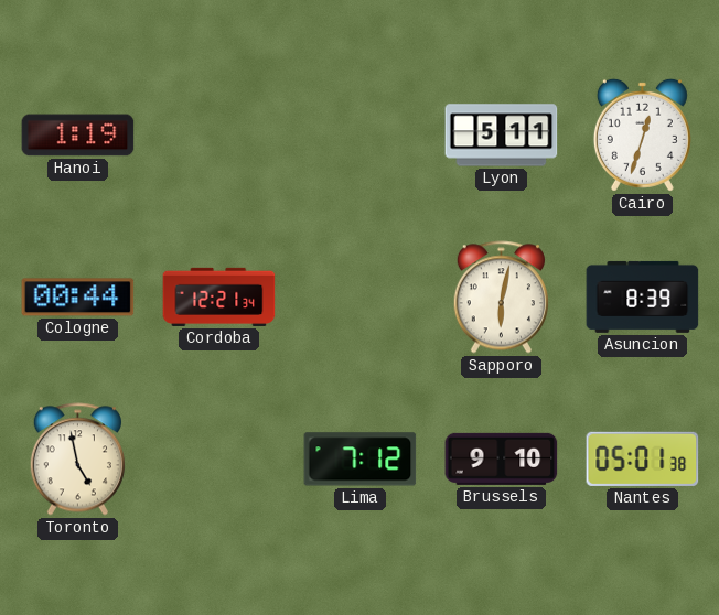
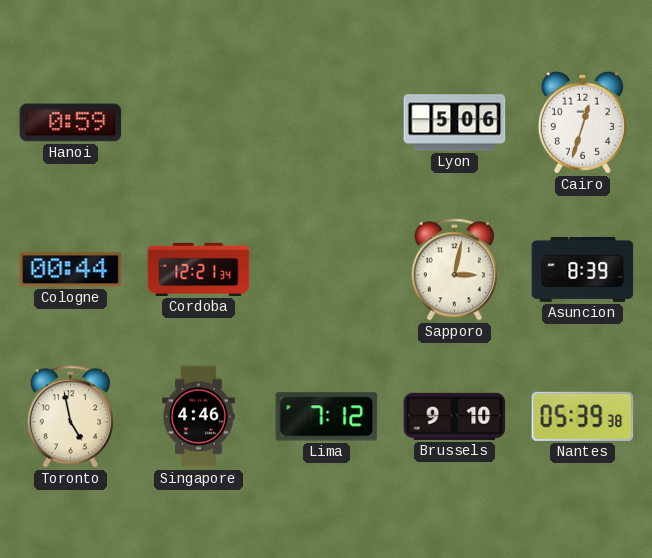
Hanoi: 1:19 -> 0:59
Lyon: 5:11 -> 5:06
Sapporo: 6:02 -> 3:02
Singapore: none -> 4:46
Nantes: 05:01 -> 05:39
